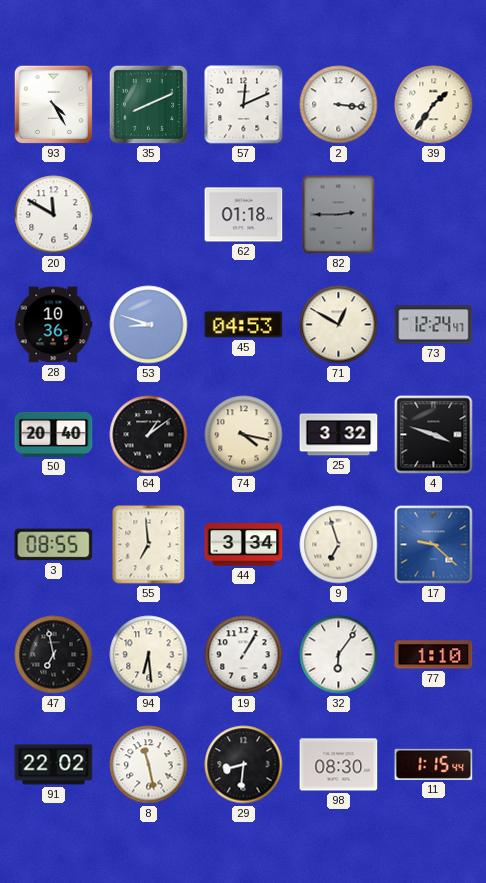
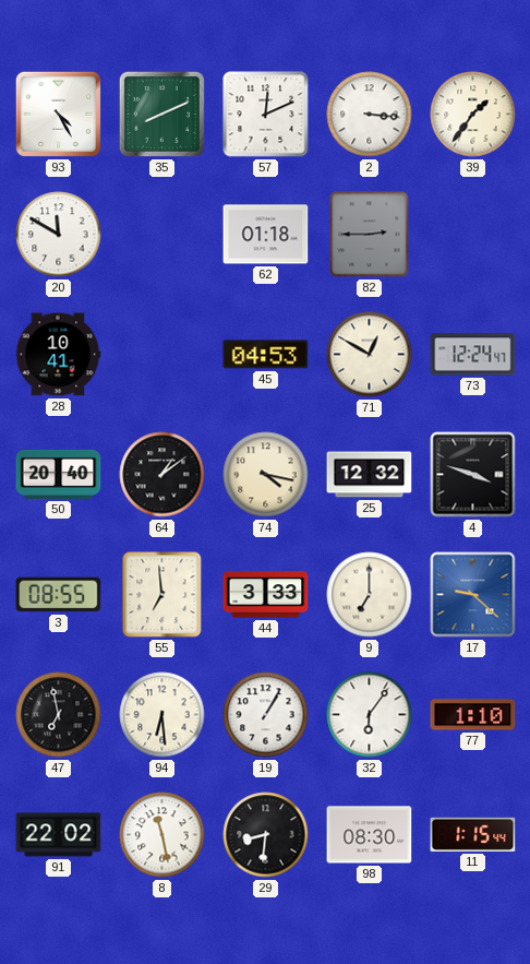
28: 10:36 -> 10:41
53: 8:48 -> none
25: 3:32 -> 12:32
44: 3:34 -> 3:33
9: 6:57 -> 7:00
